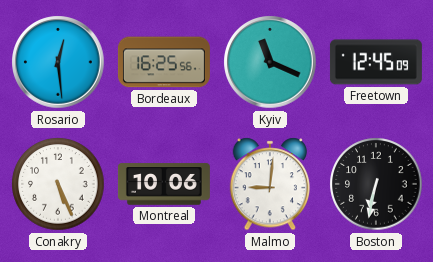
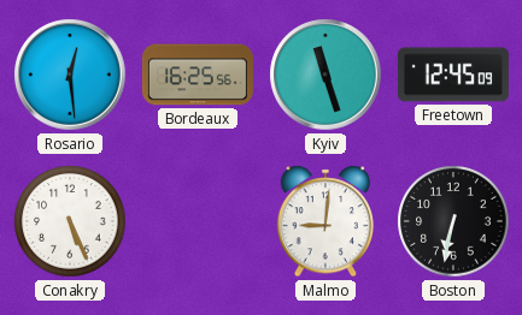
Kyiv: 11:19 -> 11:27
Montreal: 10:06 -> none
